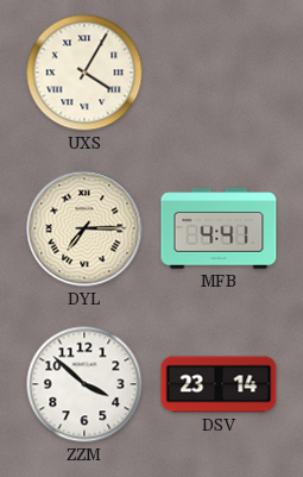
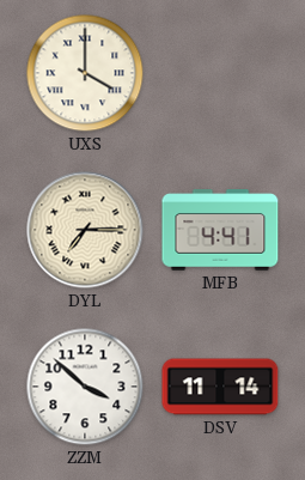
UXS: 4:05 -> 4:00
DSV: 23:14 -> 11:14
